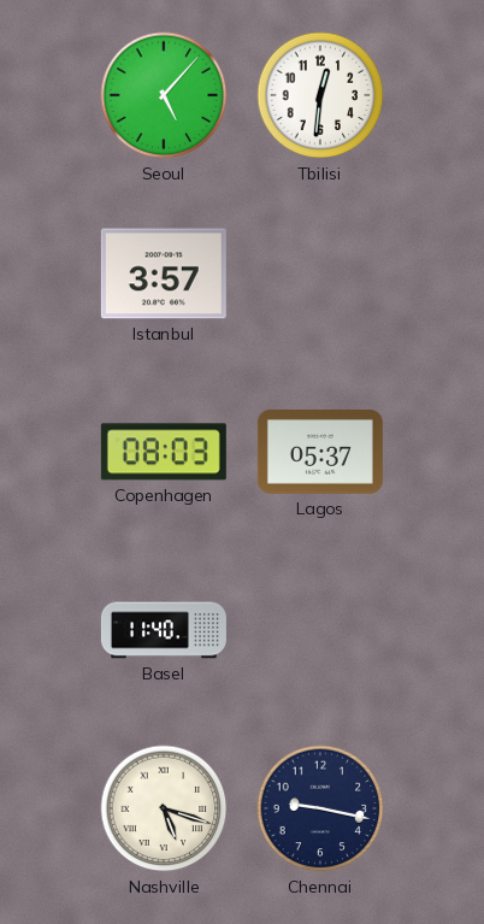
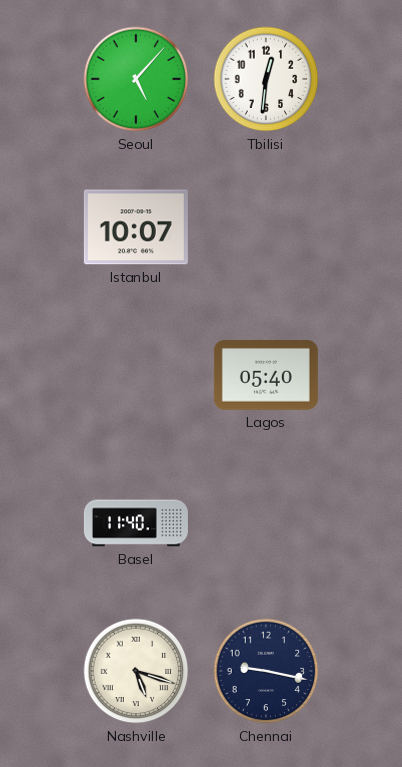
Istanbul: 3:57 -> 10:07
Copenhagen: 08:03 -> none
Lagos: 05:37 -> 05:40
